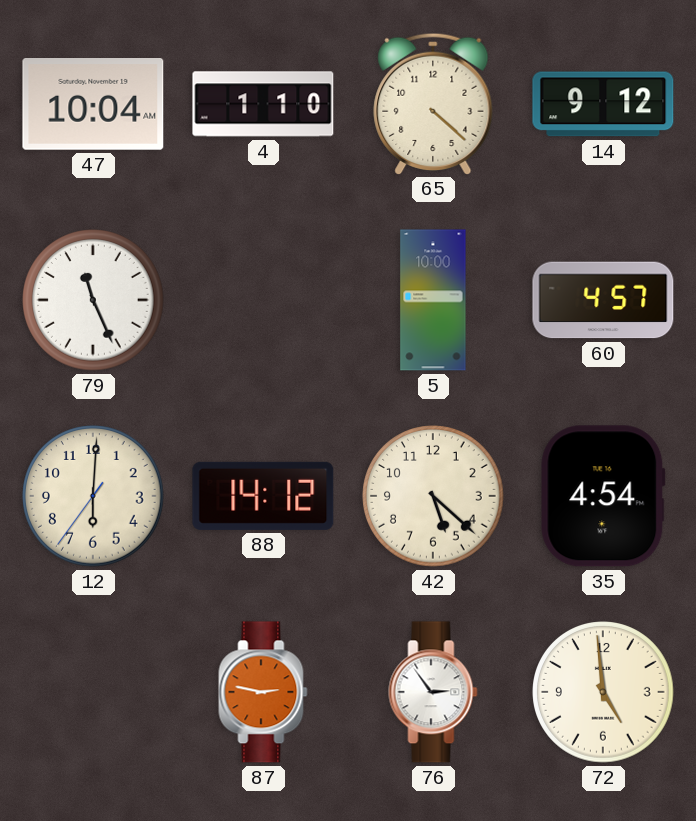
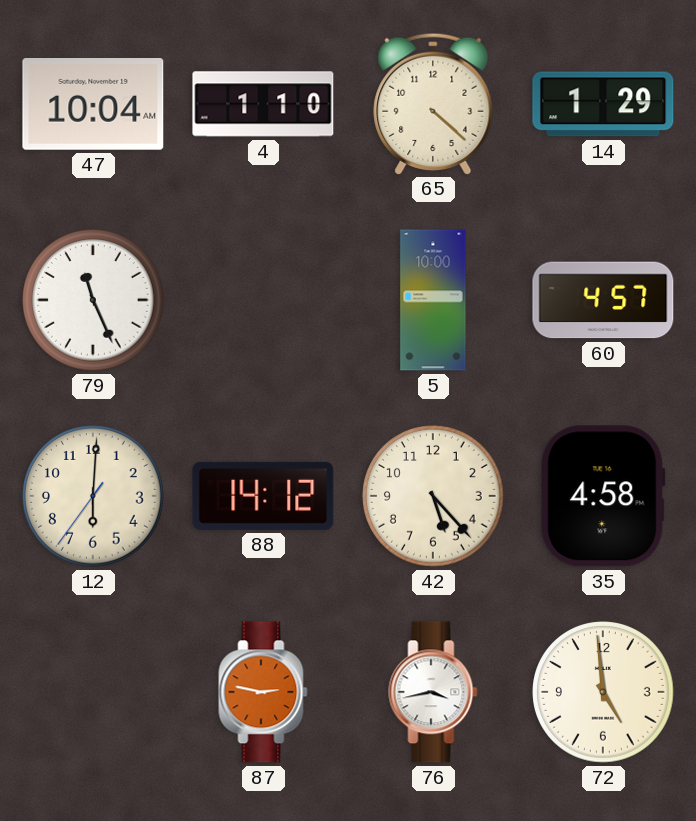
14: 9:12 -> 1:29
42: 5:22 -> 5:23
35: 4:54 -> 4:58
76: 2:54 -> 3:43
